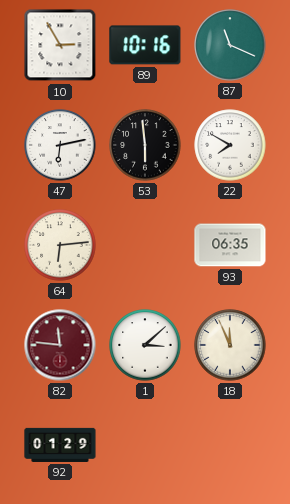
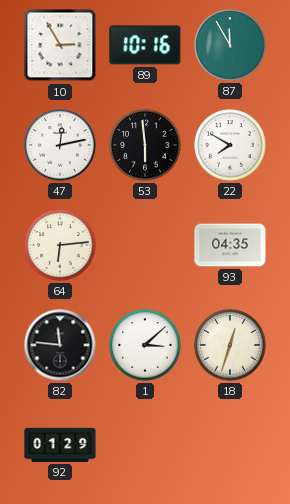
87: 11:19 -> 11:55
47: 6:13 -> 12:13
93: 06:35 -> 04:35
82 dial: burgundy -> black
18: 11:56 -> 12:33
